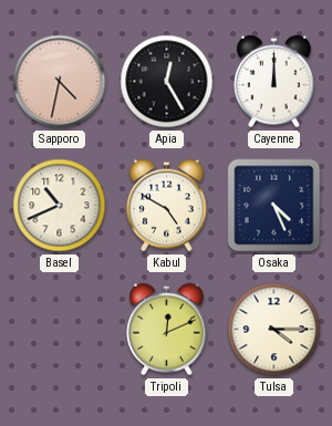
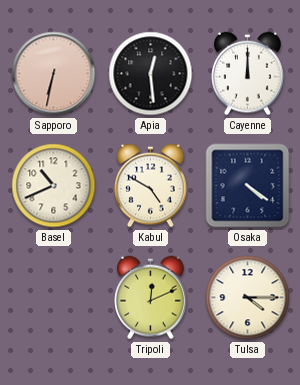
Sapporo: 4:32 -> 6:32
Apia: 12:25 -> 12:29
Osaka: 4:26 -> 4:21
